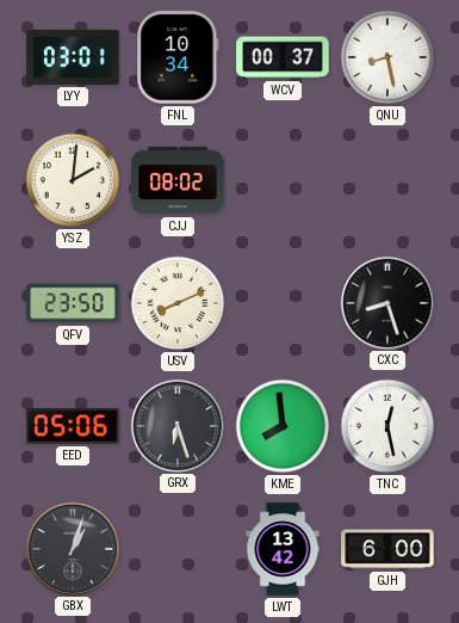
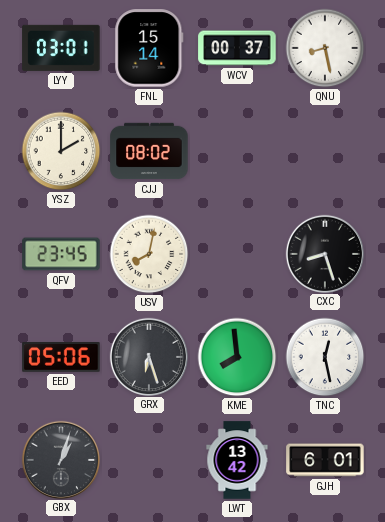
FNL: 10:34 -> 15:14
YSZ: 2:01 -> 2:00
QFV: 23:50 -> 23:45
USV: 8:11 -> 8:02
GJH: 6:00 -> 6:01
